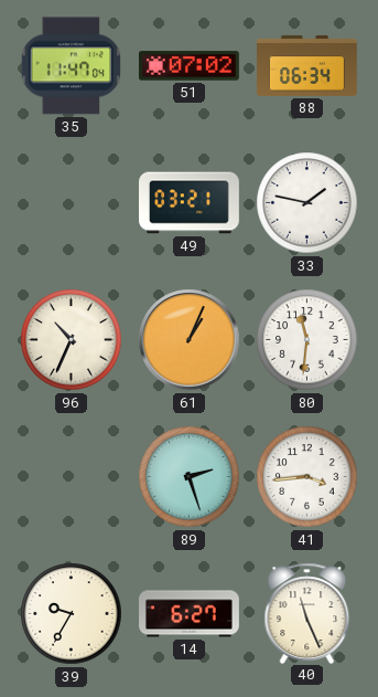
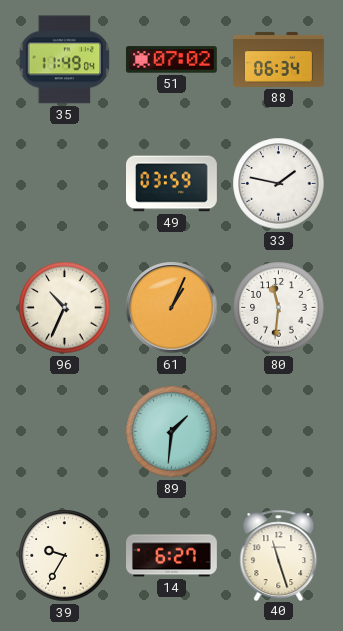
35: 11:47 -> 11:49
49: 03:21 -> 03:59
89: 2:27 -> 1:31
41: 3:44 -> none
40: 11:26 -> 11:27
